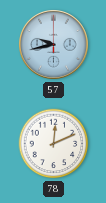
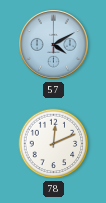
57: 9:43 -> 4:10
